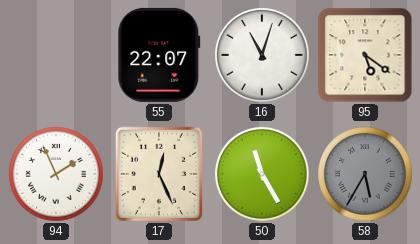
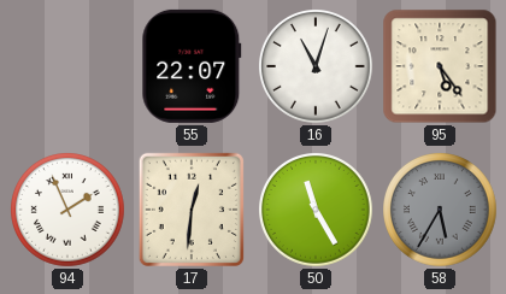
95: 5:21 -> 5:24
17: 12:26 -> 12:31
